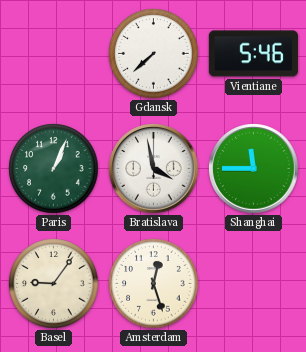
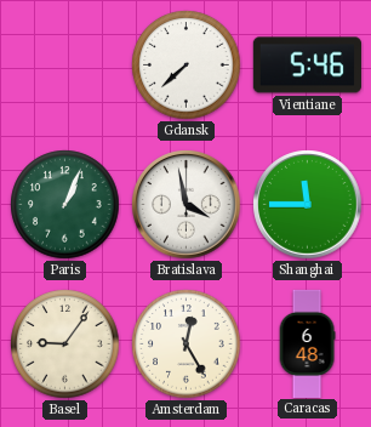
Amsterdam: 12:27 -> 12:25
Caracas: none -> 6:48
